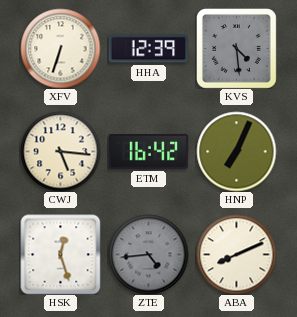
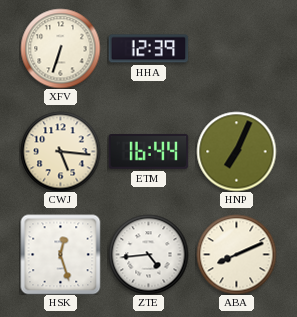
KVS: 4:29 -> none
ETM: 16:42 -> 16:44
ZTE dial: grey -> white
